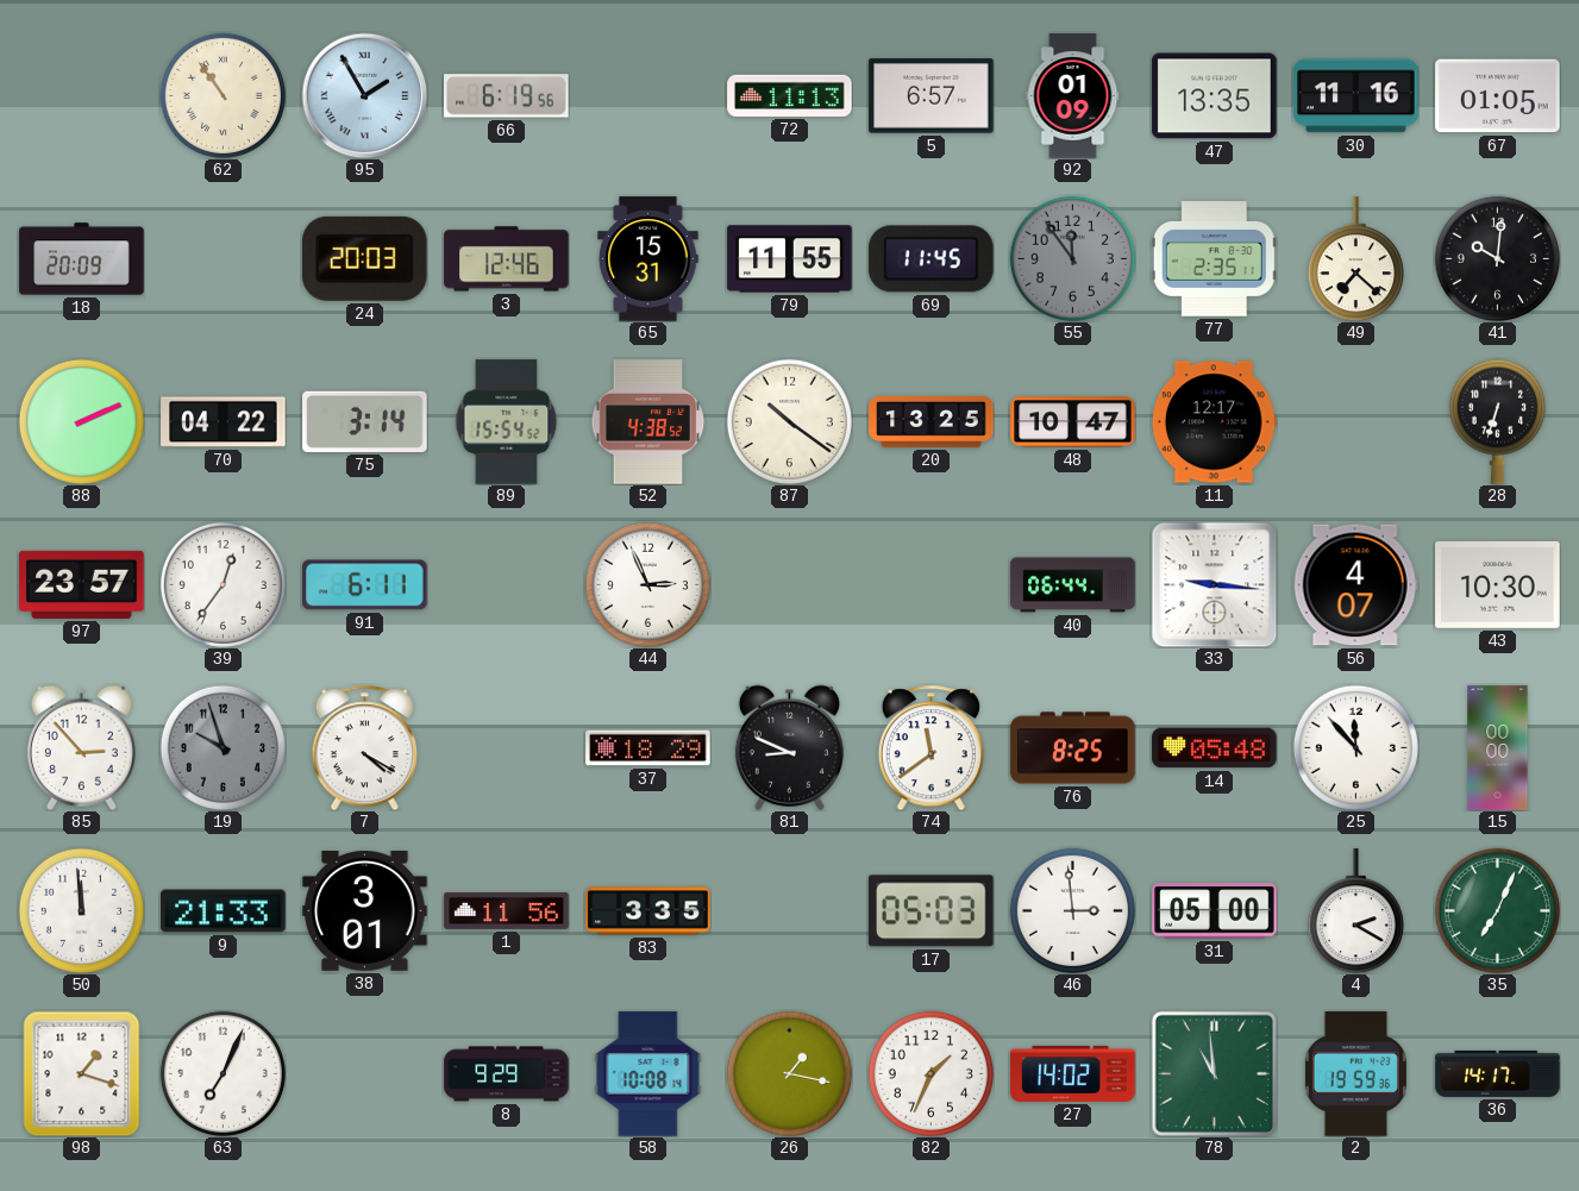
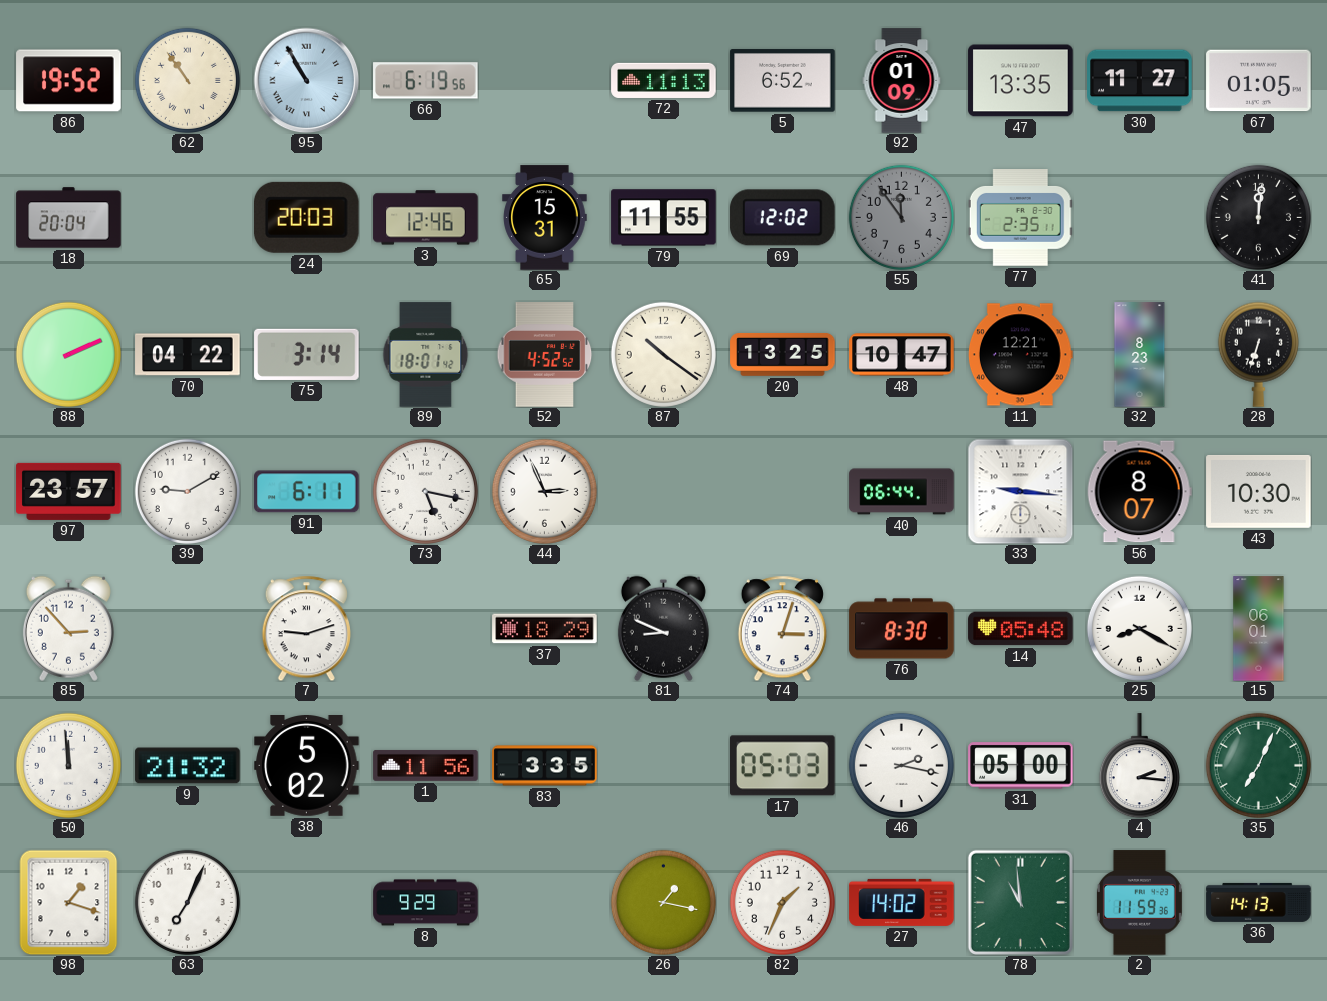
86: none -> 19:52
95: 1:55 -> 10:55
5: 6:57 -> 6:52
30: 11:16 -> 11:27
18: 20:09 -> 20:04
69: 11:45 -> 12:02
49: 7:22 -> none
41: 10:01 -> 12:01
89: 15:54 -> 18:01
52: 4:38 -> 4:52
11: 12:17 -> 12:21
32: none -> 8:23
39: 12:36 -> 9:10
73: none -> 5:17
56: 4:07 -> 8:07
19: 9:57 -> none
7: 4:20 -> 9:12
74: 11:39 -> 3:03
76: 8:25 -> 8:30
25: 11:53 -> 8:20
15: 00:00 -> 06:01
9: 21:33 -> 21:32
38: 3:01 -> 5:02
46: 2:59 -> 2:17
4: 2:20 -> 2:16
58: 10:08 -> none
2: 19:59 -> 11:59
36: 14:17 -> 14:13
